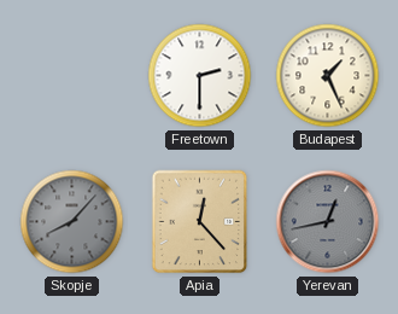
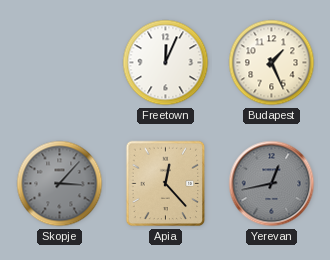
Freetown: 2:30 -> 12:04
Skopje: 8:07 -> 3:07
